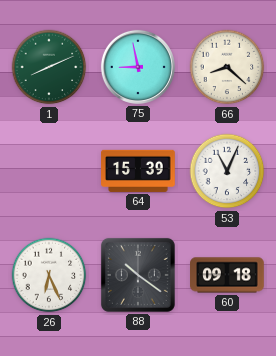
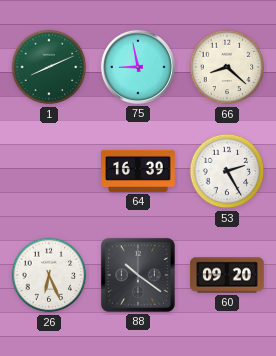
64: 15:39 -> 16:39
53: 11:04 -> 2:25
60: 09:18 -> 09:20
